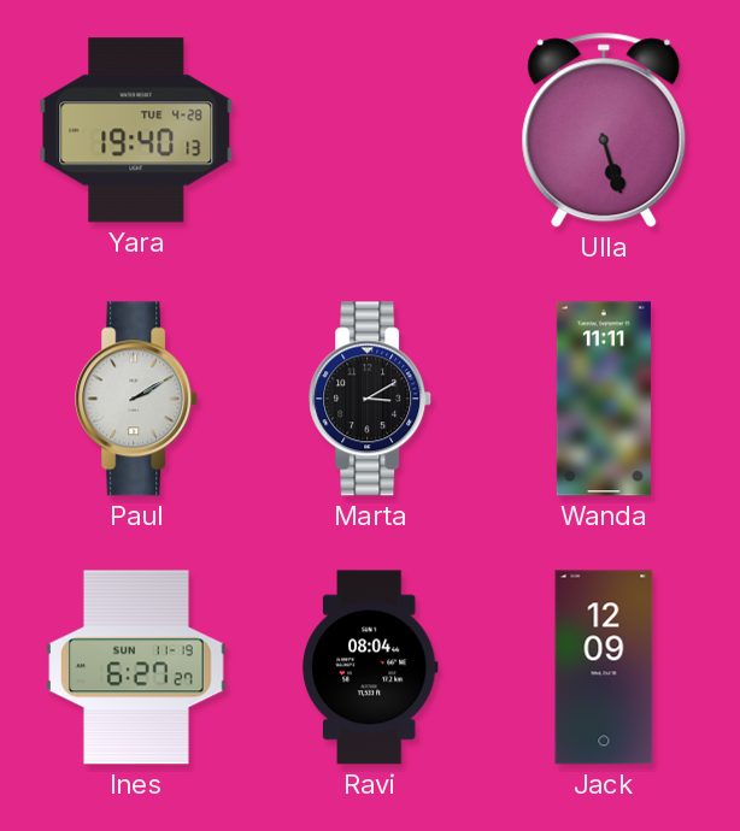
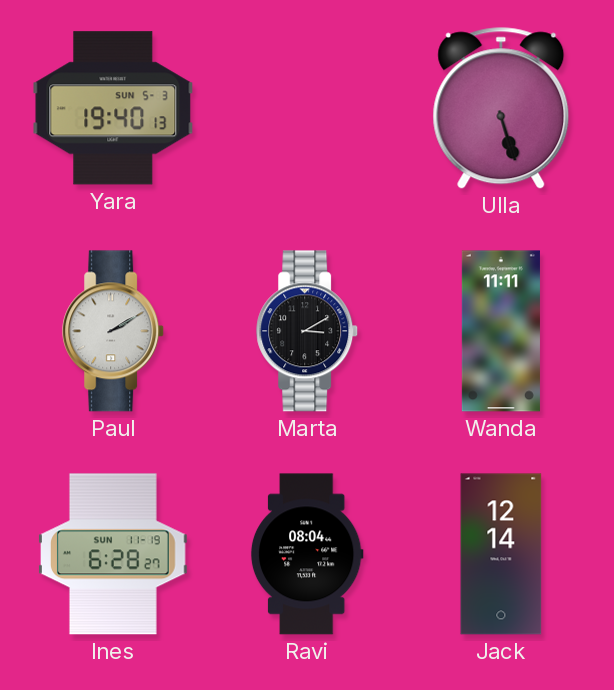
Yara date: TUE 4-28 -> SUN 5-3
Ines: 6:27 -> 6:28
Jack: 12:09 -> 12:14
